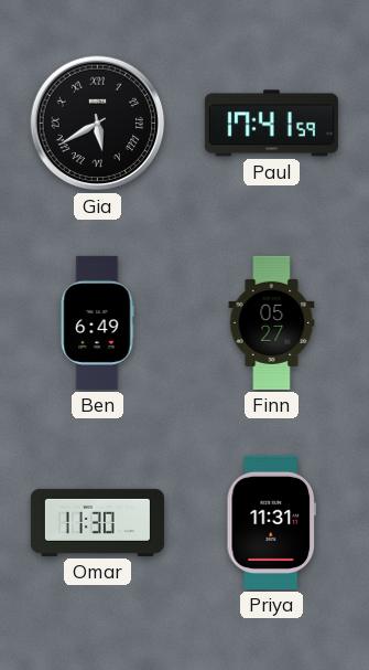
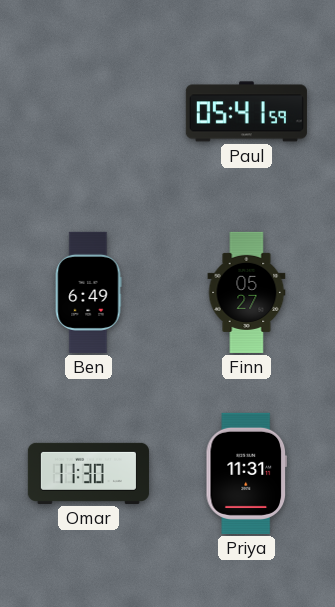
Gia: 5:40 -> none
Paul: 17:41 -> 05:41
